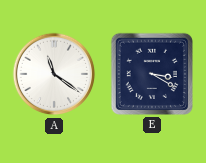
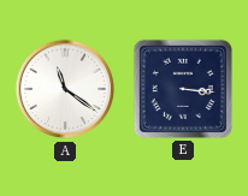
E: 3:20 -> 3:16
